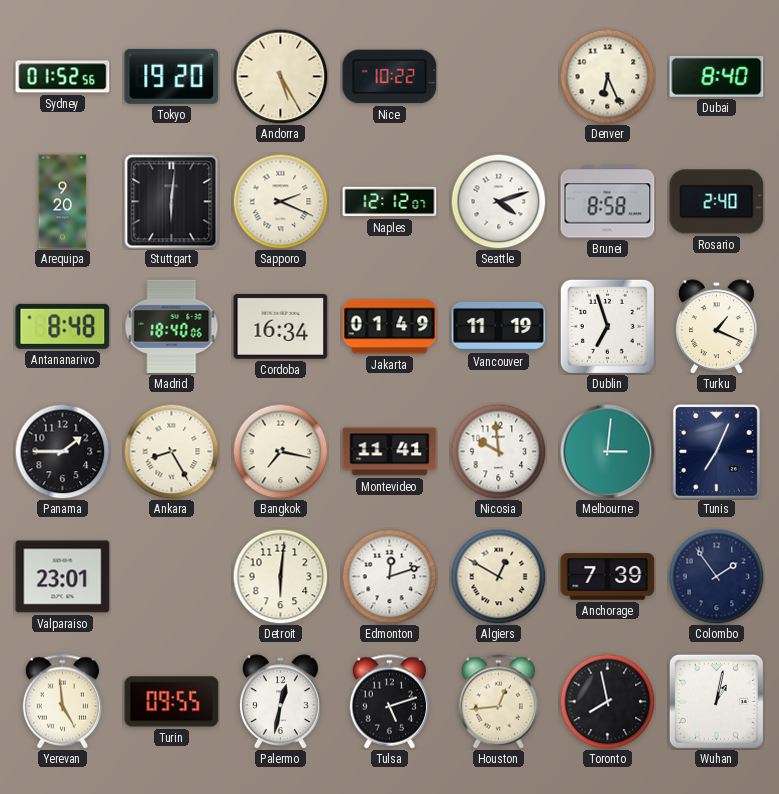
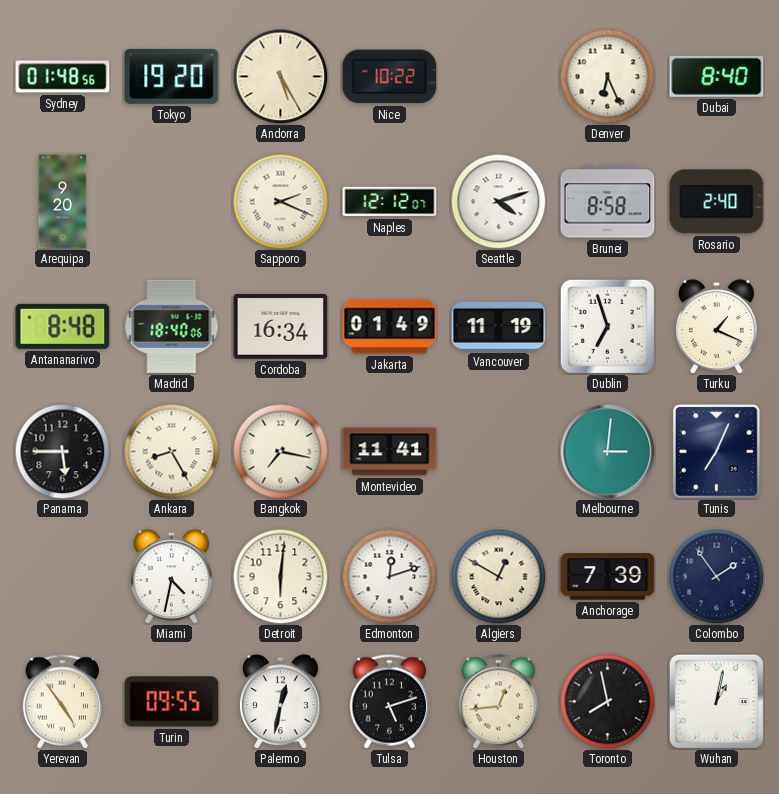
Sydney: 01:52 -> 01:48
Stuttgart: 6:01 -> none
Panama: 1:45 -> 5:45
Nicosia: 9:59 -> none
Valparaiso: 23:01 -> none
Miami: none -> 4:32
Yerevan: 4:59 -> 4:54
